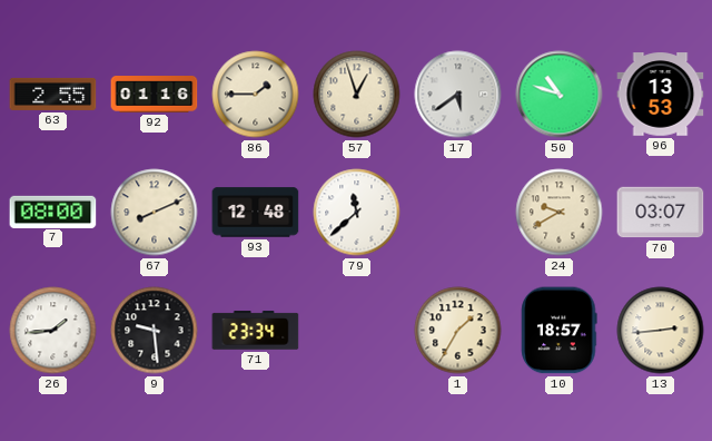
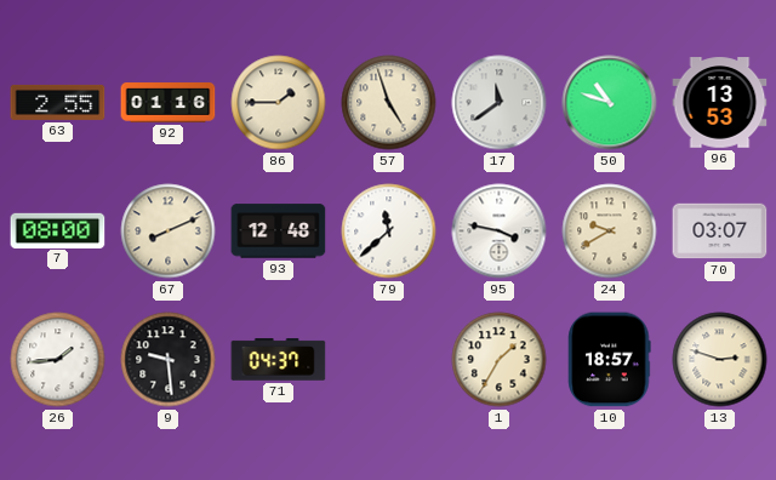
57: 12:57 -> 4:57
17: 5:39 -> 11:39
95: none -> 3:47
71: 23:34 -> 04:37
13: 2:44 -> 2:48
